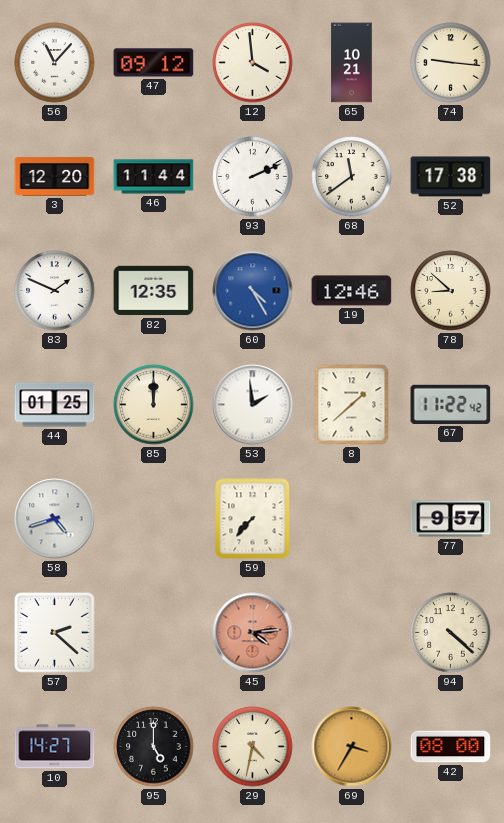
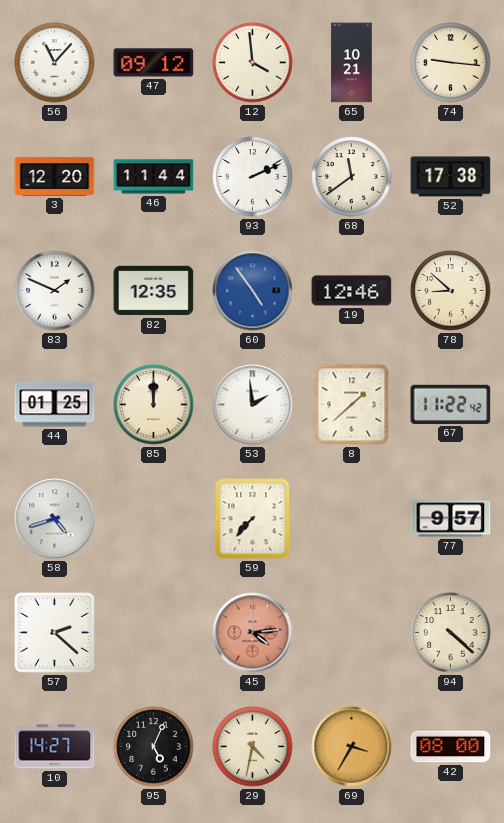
60: 4:25 -> 4:54
95: 5:00 -> 5:04
